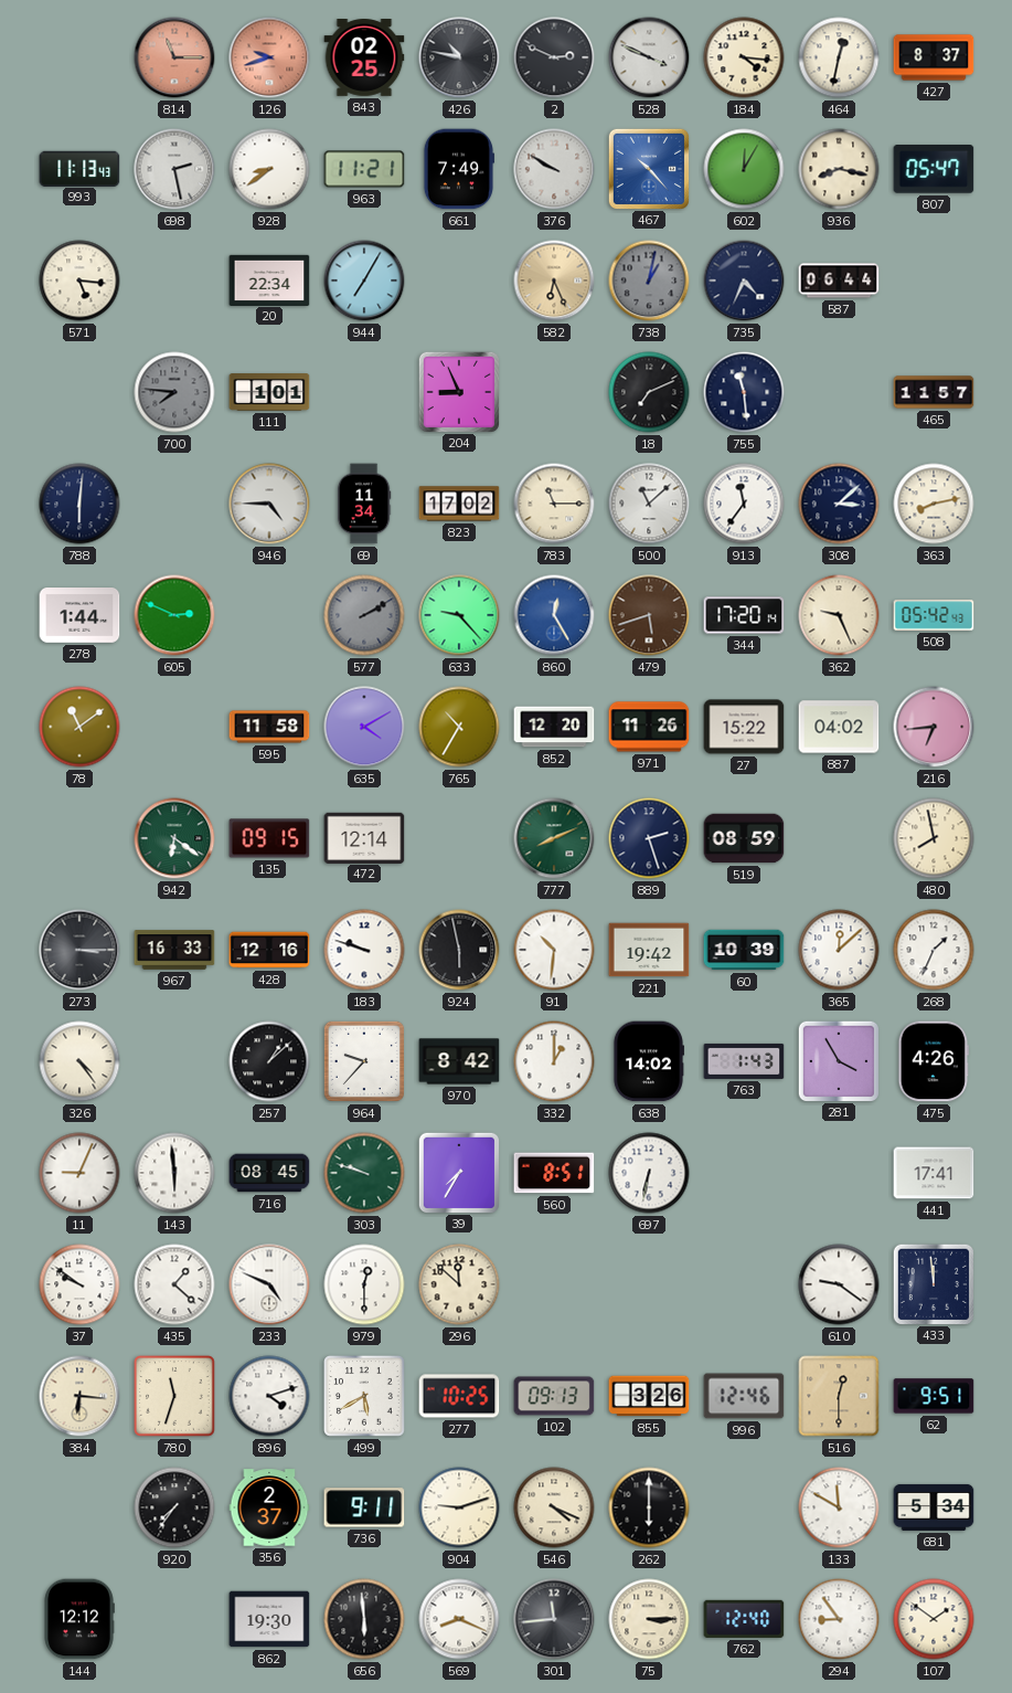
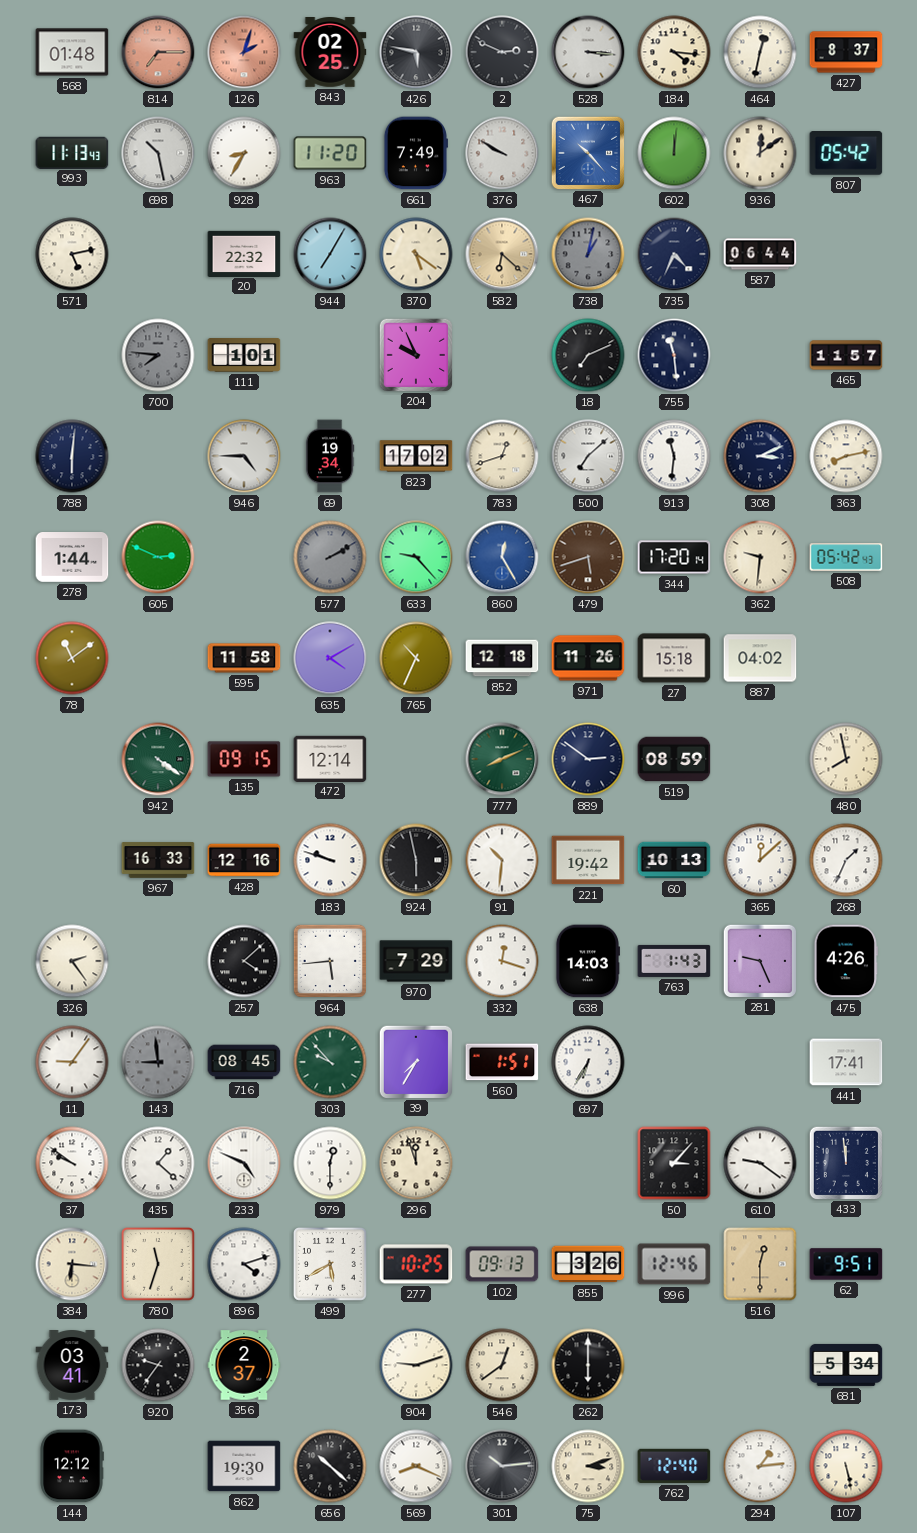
568: none -> 01:48
814: 11:15 -> 7:15
126: 9:42 -> 2:03
426: 10:47 -> 5:47
528: 3:49 -> 3:16
698: 2:28 -> 10:28
928: 8:39 -> 8:35
963: 11:21 -> 11:20
602: 12:05 -> 12:01
936: 8:17 -> 12:09
807: 05:47 -> 05:42
571: 5:16 -> 5:13
20: 22:34 -> 22:32
370: none -> 5:21
582: 6:26 -> 6:22
204: 8:56 -> 9:56
69: 11:34 -> 19:34
783: 11:15 -> 12:42
500: 11:08 -> 7:08
913: 11:36 -> 11:31
308: 3:08 -> 3:11
362: 9:26 -> 9:31
765: 10:35 -> 10:34
852: 12:20 -> 12:18
27: 15:22 -> 15:18
216: 6:44 -> none
942: 6:21 -> 4:21
889: 2:27 -> 2:51
273: 3:15 -> none
60: 10:39 -> 10:13
326: 4:24 -> 2:24
257: 1:08 -> 4:08
964: 9:37 -> 5:44
970: 8:42 -> 7:29
332: 1:00 -> 12:18
638: 14:02 -> 14:03
281: 3:55 -> 9:26
11: 9:04 -> 9:06
143: 5:59 -> 8:59
143 dial: white -> grey
303: 9:48 -> 9:53
560: 8:51 -> 1:51
697: 6:32 -> 6:35
296: 11:52 -> 11:57
50: none -> 3:07
173: none -> 03:41
920: 7:36 -> 9:36
736: 9:11 -> none
546: 4:19 -> 12:39
133: 11:50 -> none
656: 5:59 -> 10:22
301: 11:44 -> 10:14
75: 3:15 -> 3:12
294: 8:54 -> 1:14
107: 1:51 -> 5:28
